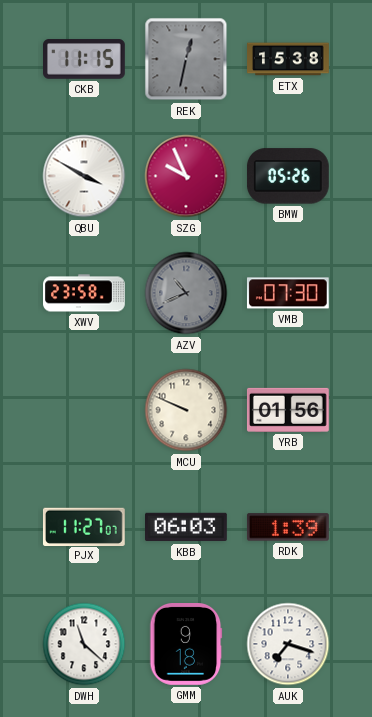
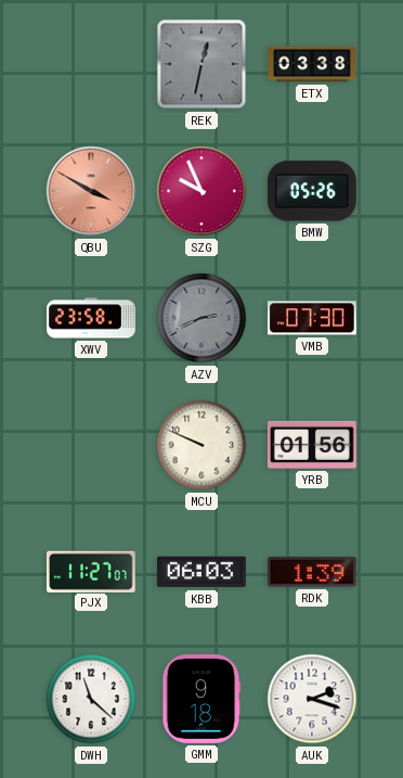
CKB: 11:15 -> none
ETX: 15:38 -> 03:38
QBU dial: white -> salmon
AZV: 10:41 -> 2:41
AUK: 7:18 -> 2:18
